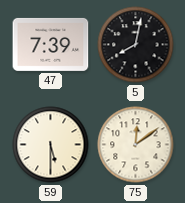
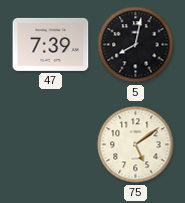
59: 5:30 -> none
75: 12:09 -> 5:09
